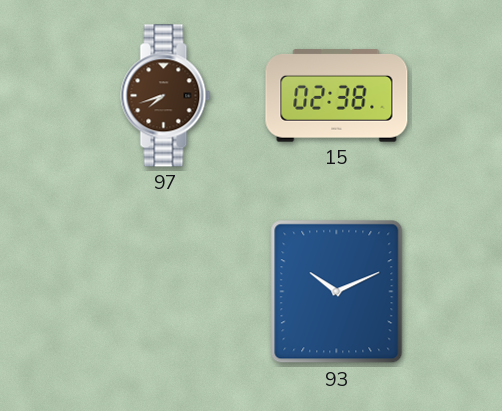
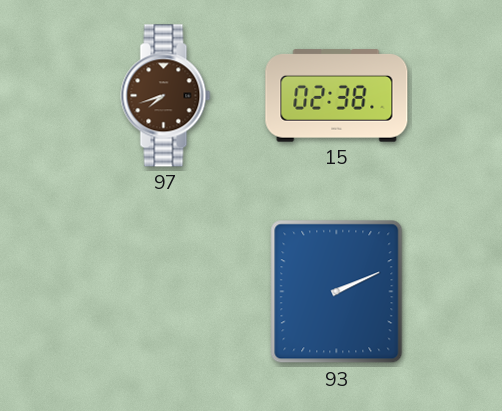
93: 10:11 -> 2:11
